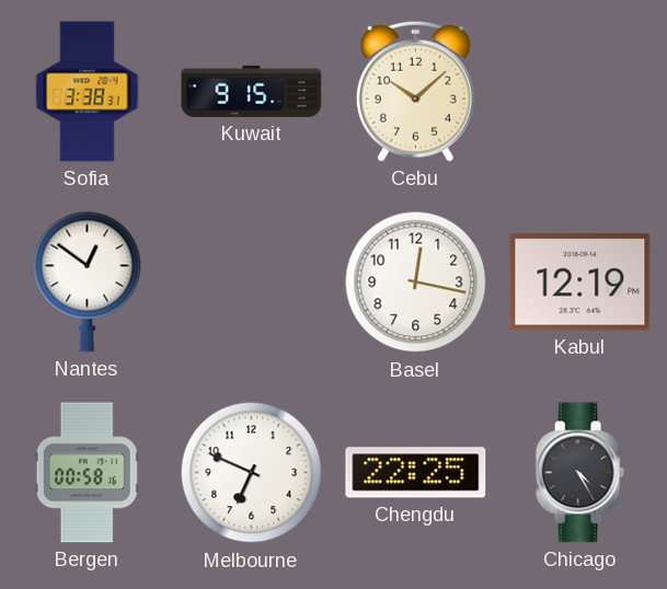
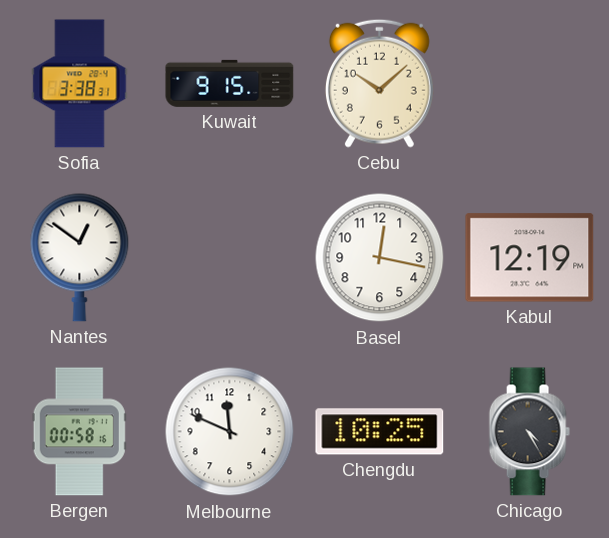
Melbourne: 6:49 -> 11:49
Chengdu: 22:25 -> 10:25
